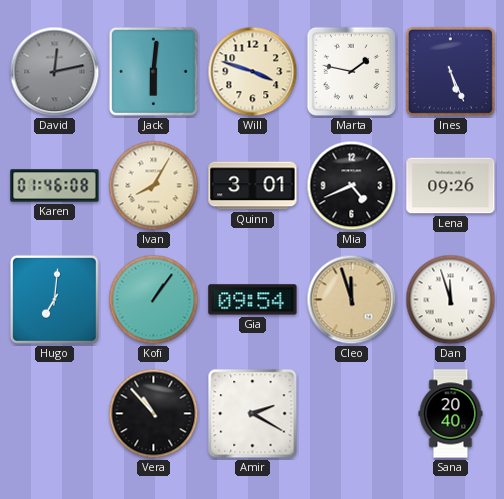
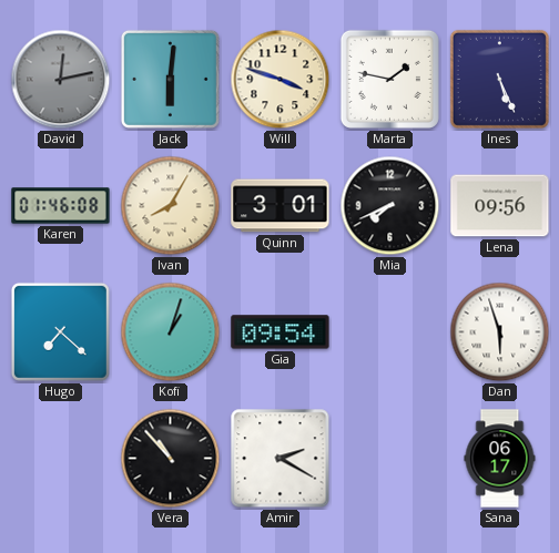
Mia: 4:41 -> 7:41
Lena: 09:26 -> 09:56
Hugo: 7:01 -> 7:22
Kofi: 1:06 -> 1:03
Cleo: 11:57 -> none
Dan: 11:57 -> 5:57
Sana: 20:40 -> 06:17
